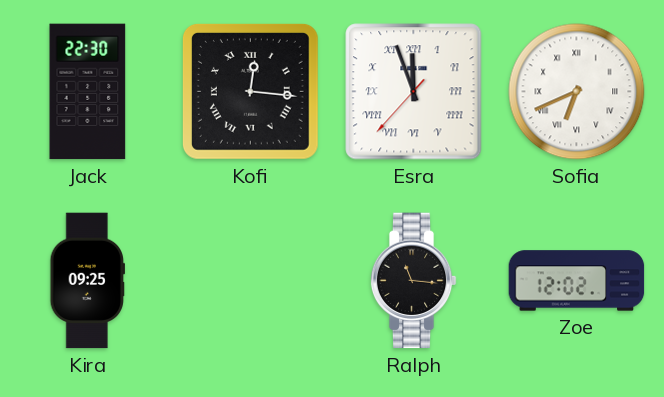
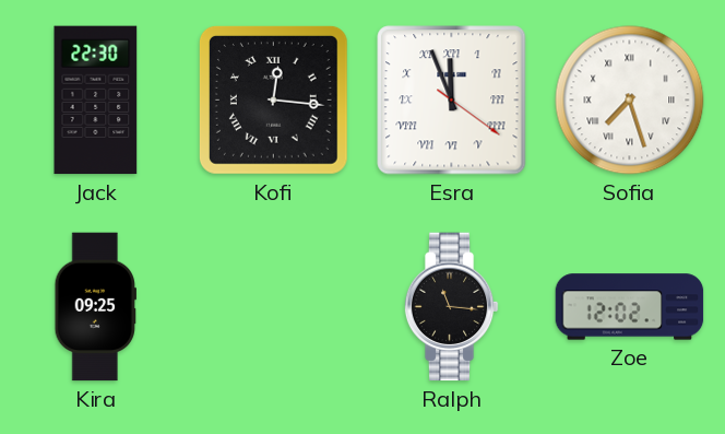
Esra: 11:56:37 -> 11:56:21
Sofia: 6:41 -> 7:27
